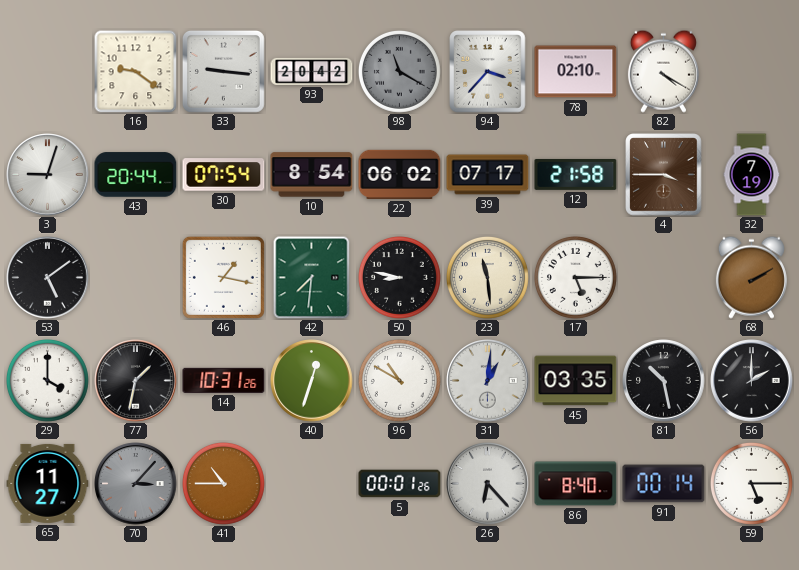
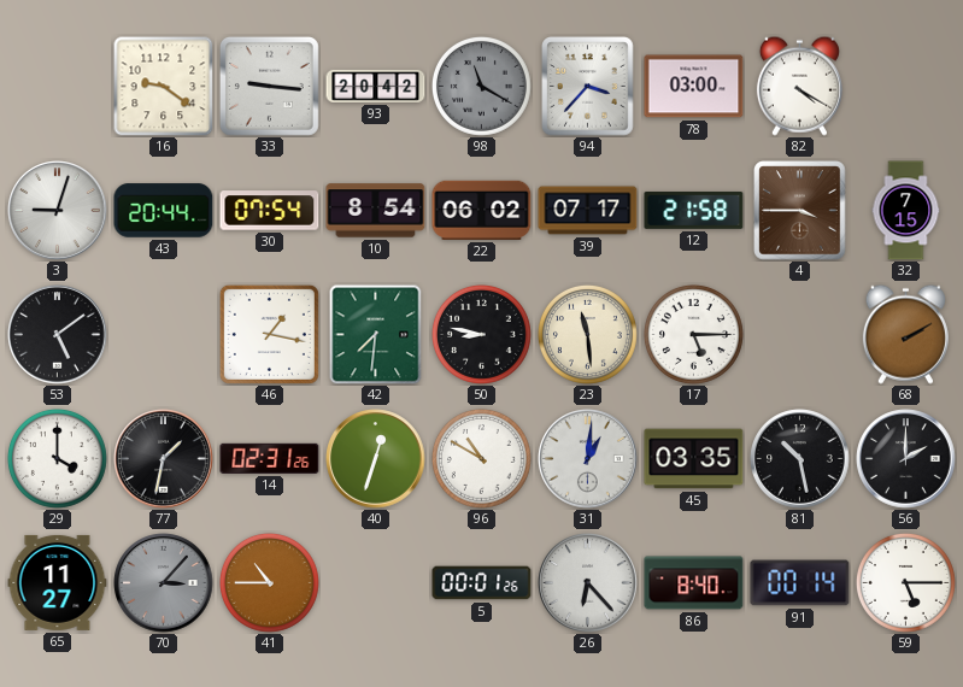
78: 02:10 -> 03:00
32: 7:19 -> 7:15
14: 10:31 -> 02:31
